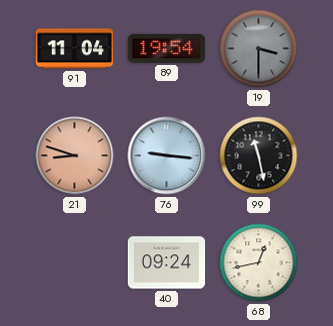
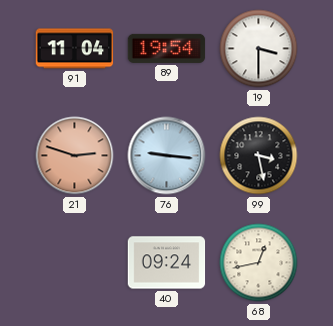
19 dial: grey -> white
21: 8:48 -> 2:48
99: 11:28 -> 3:28
